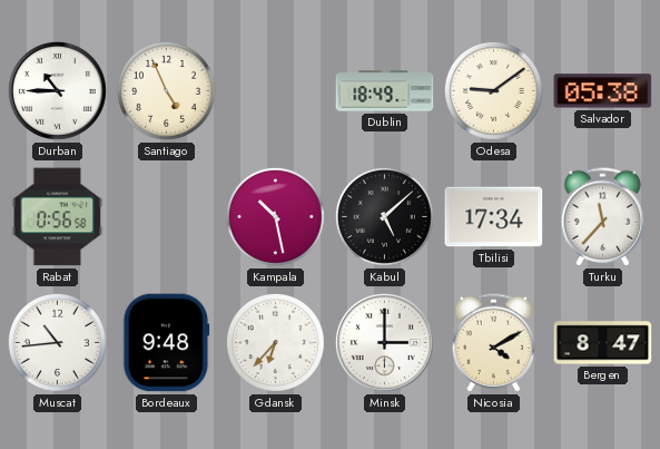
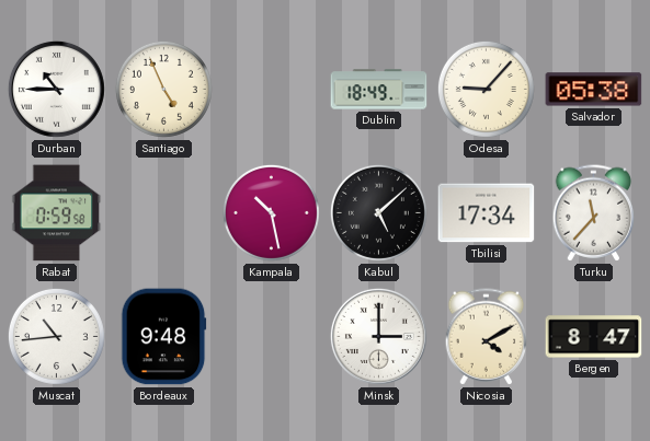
Odesa: 9:09 -> 9:07
Rabat: 0:56 -> 0:59
Gdansk: 6:37 -> none
